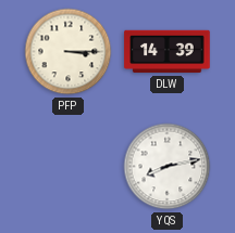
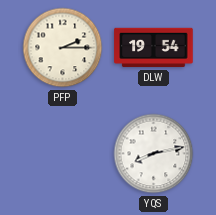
PFP: 3:15 -> 2:15
DLW: 14:39 -> 19:54
